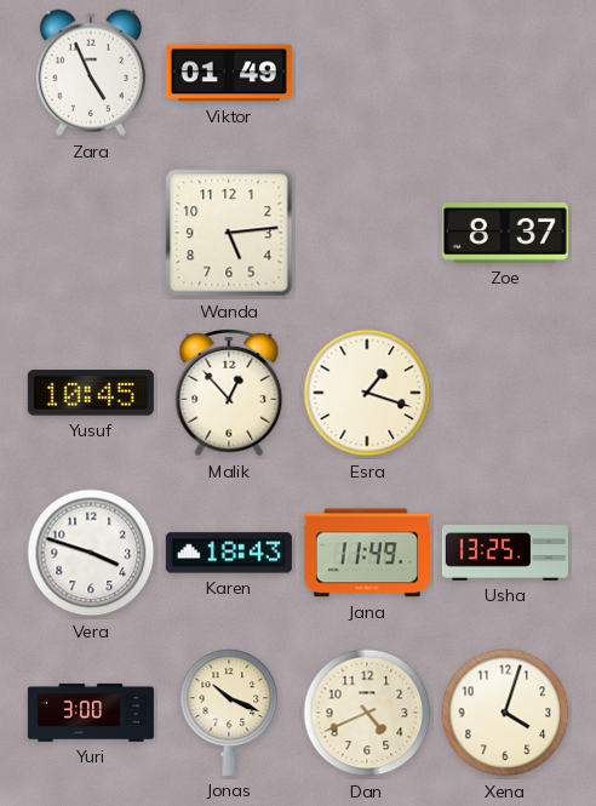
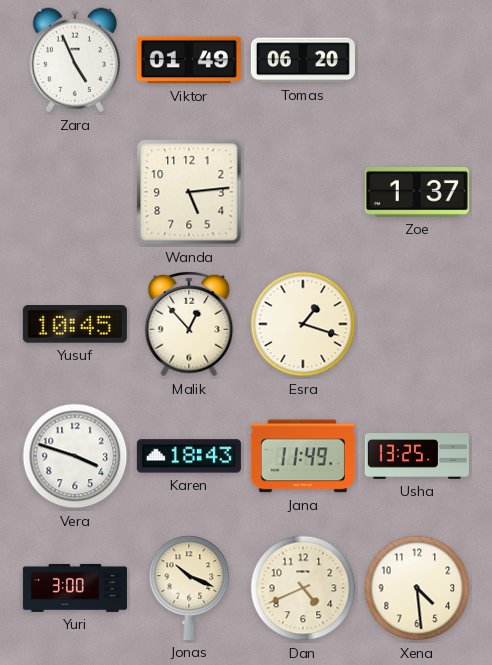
Tomas: none -> 06:20
Zoe: 8:37 -> 1:37
Xena: 4:03 -> 4:29
